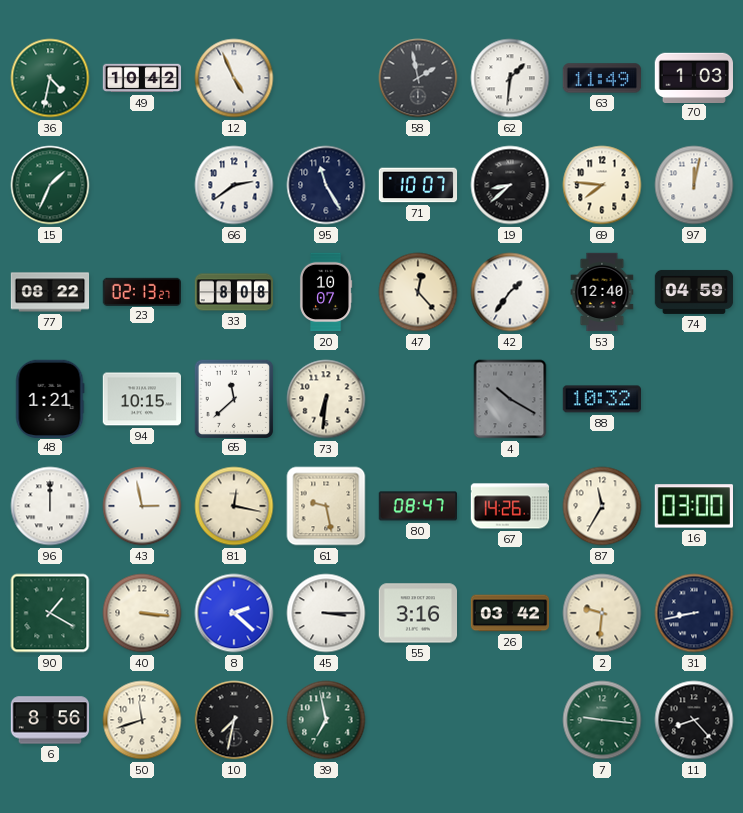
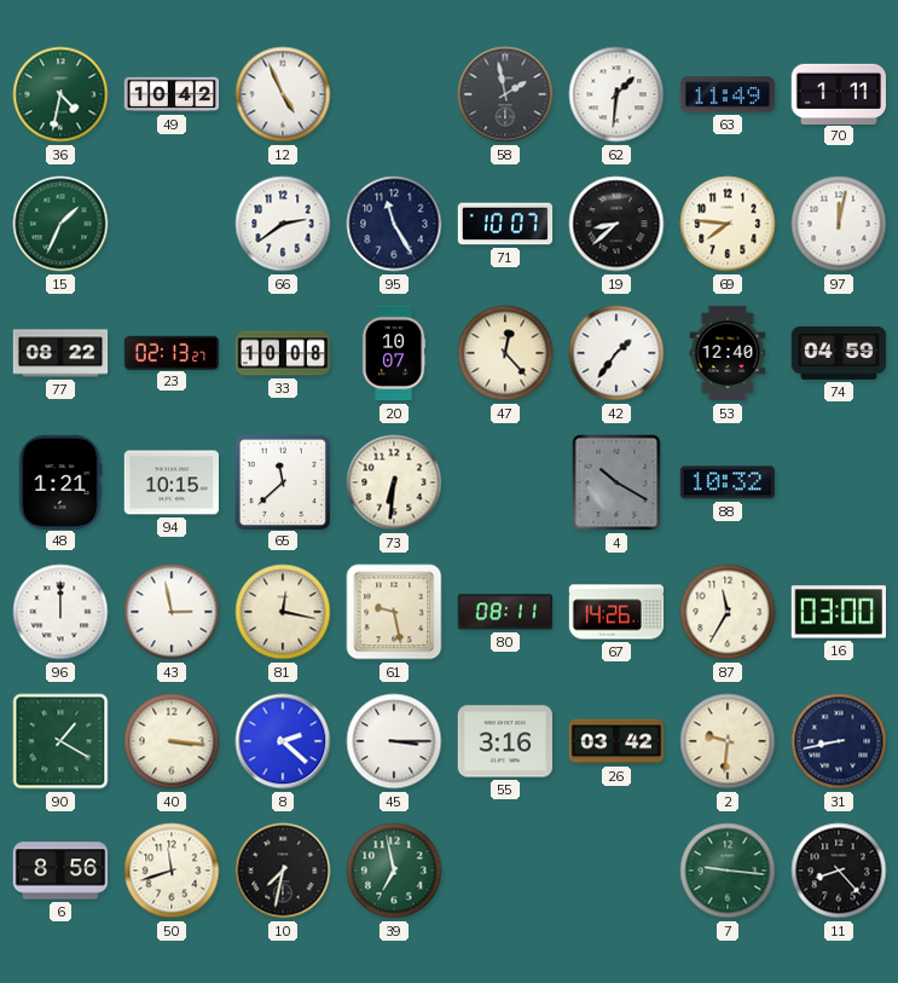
70: 1:03 -> 1:11
33: 8:08 -> 10:08
80: 08:47 -> 08:11
